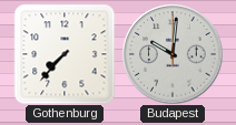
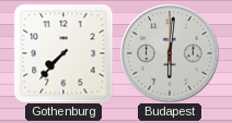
Budapest: 10:01 -> 6:01
